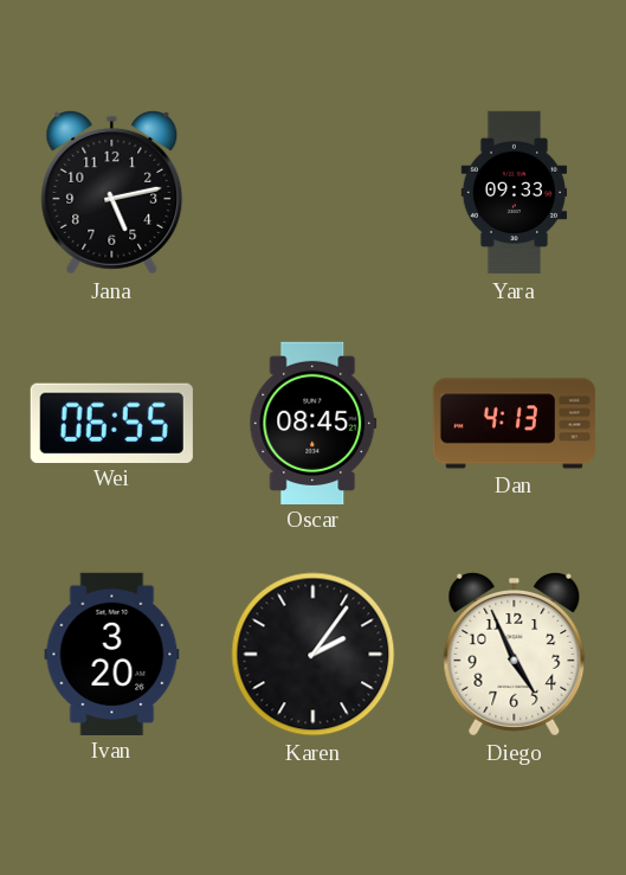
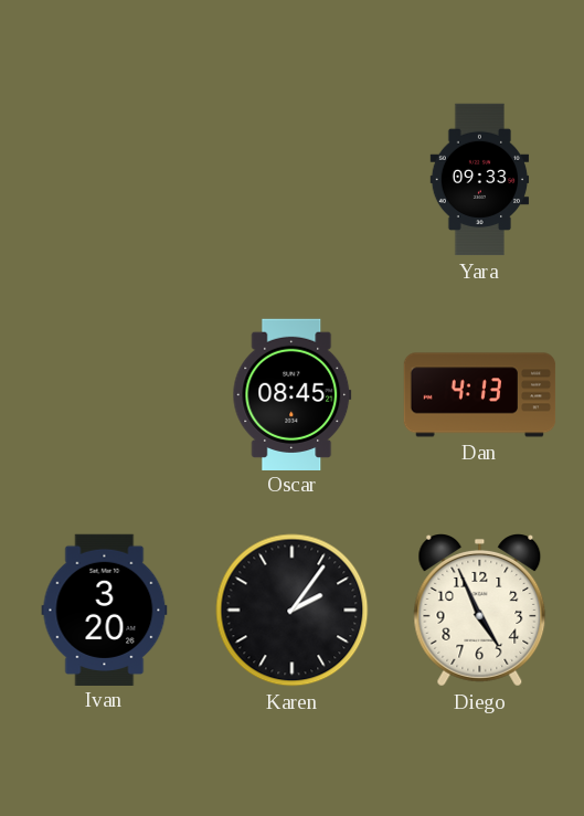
Jana: 5:13 -> none
Wei: 06:55 -> none
